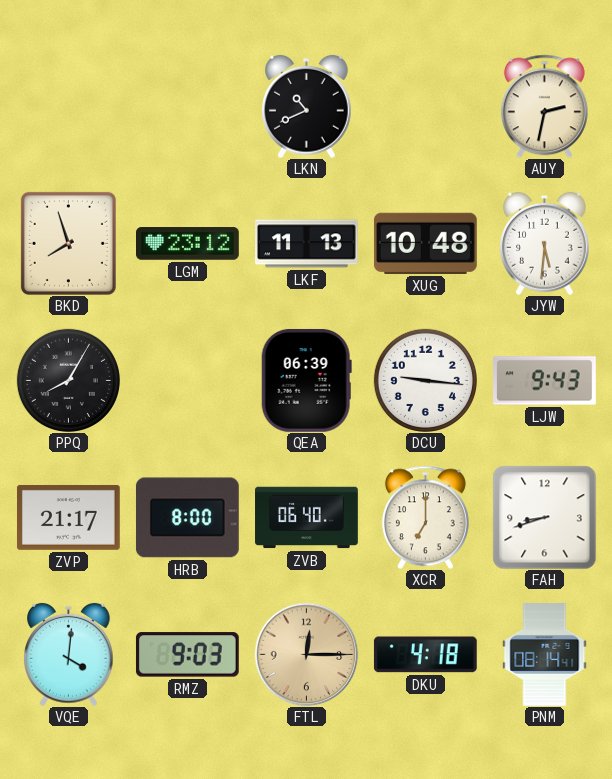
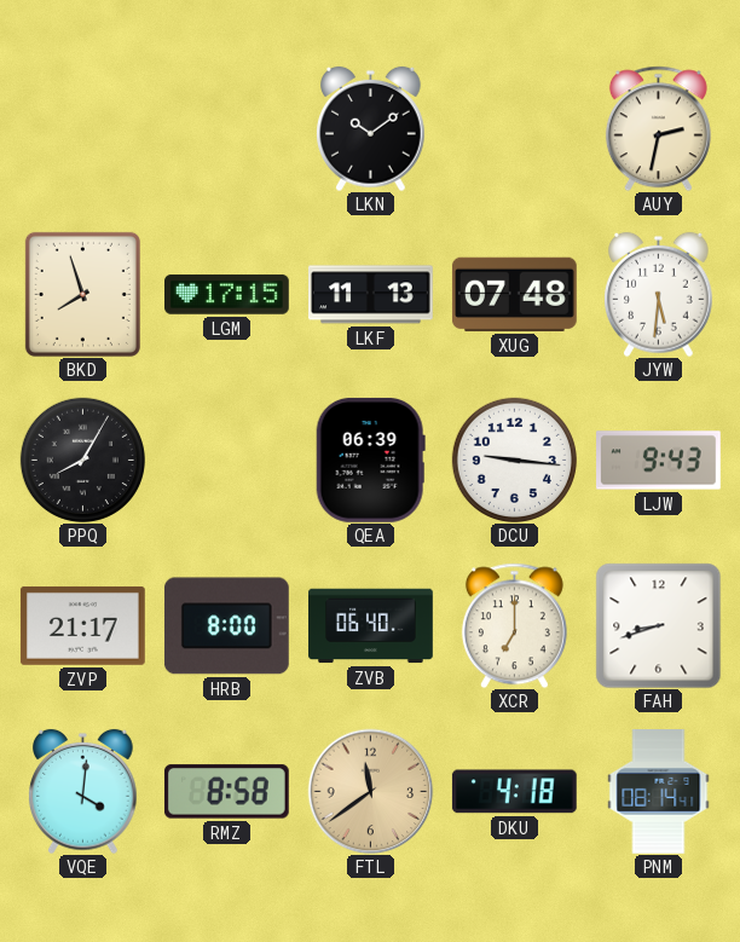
LKN: 10:41 -> 10:09
LGM: 23:12 -> 17:15
XUG: 10:48 -> 07:48
RMZ: 9:03 -> 8:58
FTL: 12:15 -> 11:39
